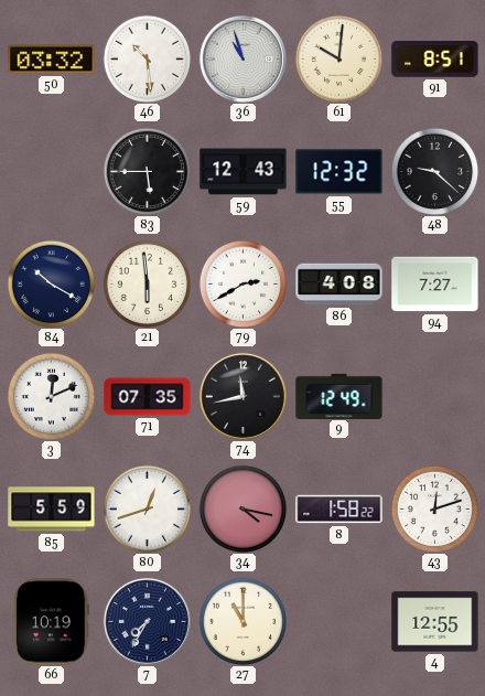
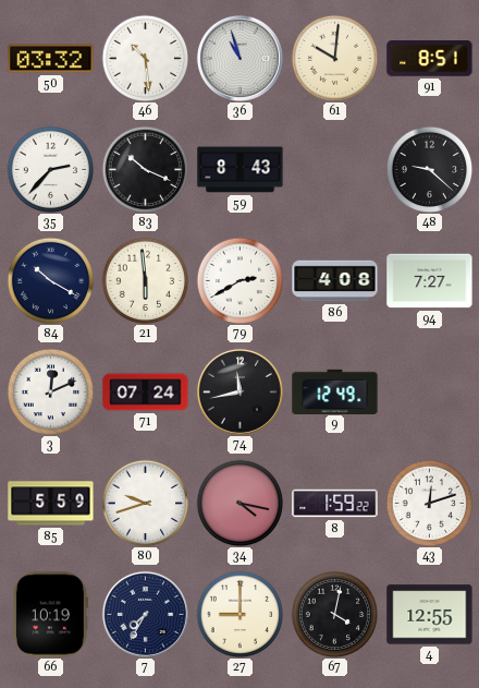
35: none -> 2:37
83: 5:45 -> 10:19
59: 12:43 -> 8:43
55: 12:32 -> none
71: 07:35 -> 07:24
80: 12:42 -> 9:42
8: 1:58 -> 1:59
27: 11:00 -> 9:00
67: none -> 4:02
